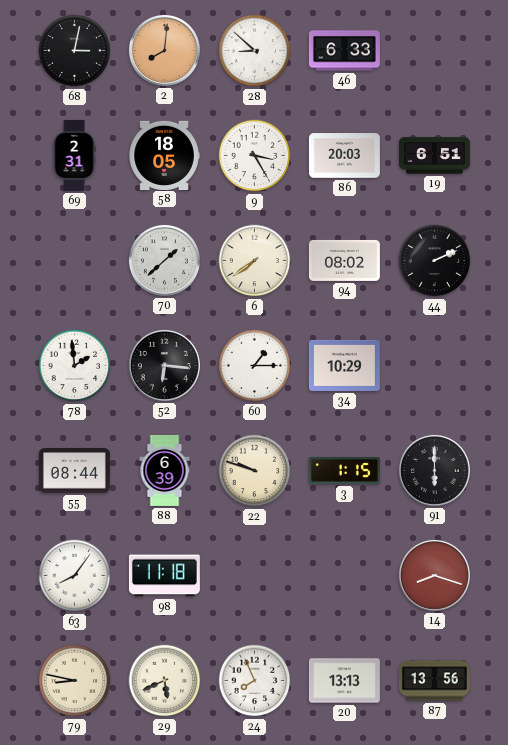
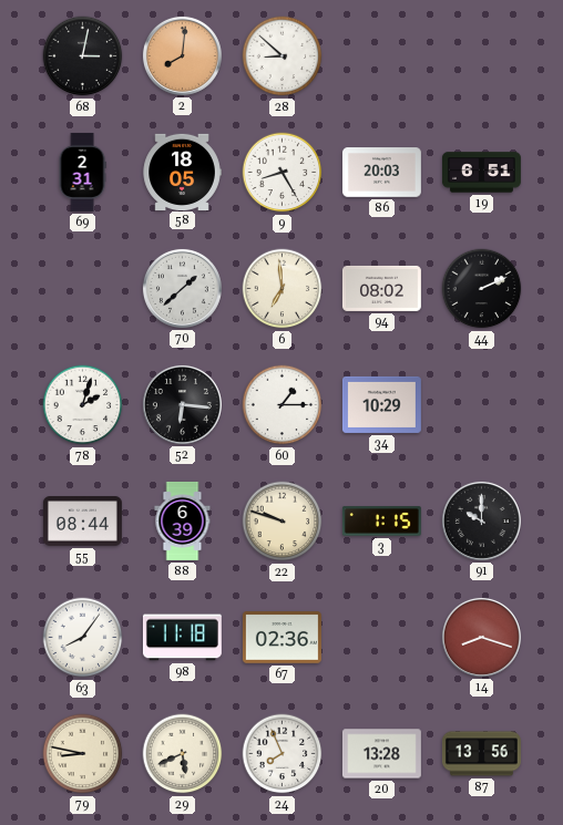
46: 6:33 -> none
9: 3:25 -> 8:25
6: 7:39 -> 6:59
78: 1:59 -> 2:03
91: 6:00 -> 10:00
67: none -> 02:36
20: 13:13 -> 13:28
